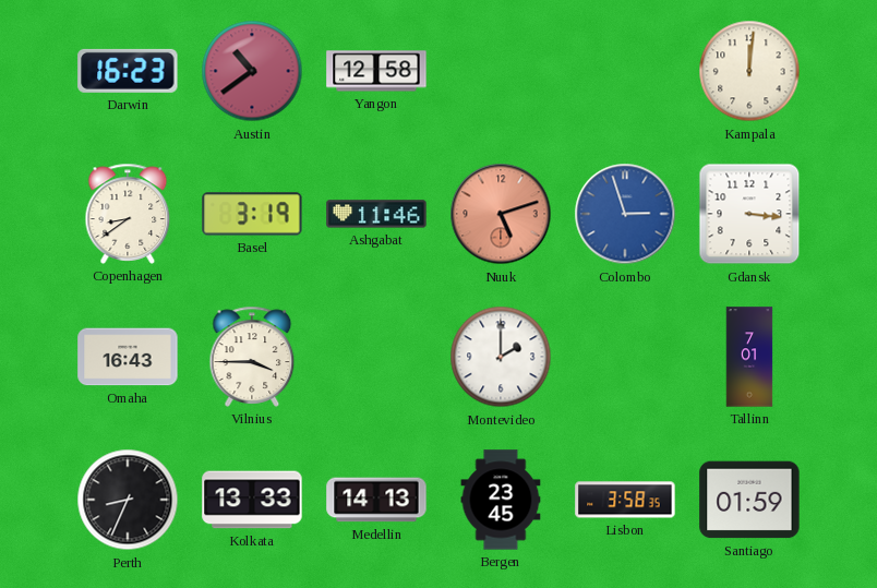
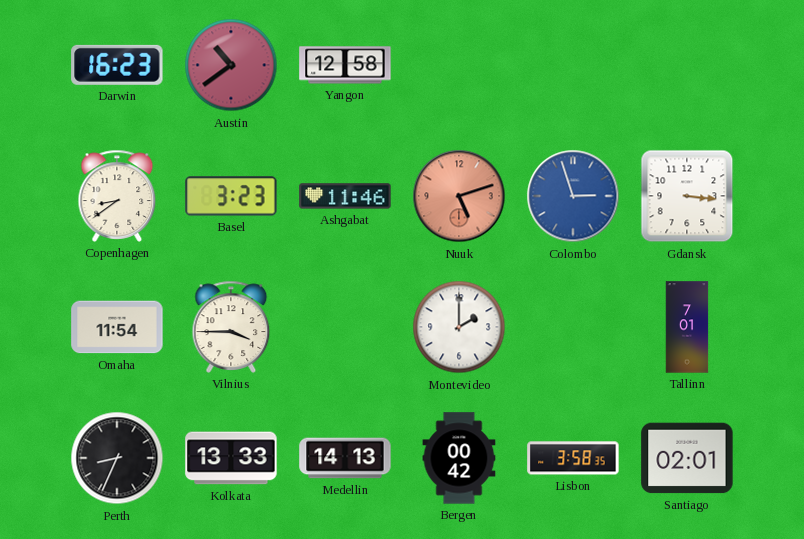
Kampala: 12:01 -> none
Basel: 3:19 -> 3:23
Omaha: 16:43 -> 11:54
Bergen: 23:45 -> 00:42
Santiago: 01:59 -> 02:01
